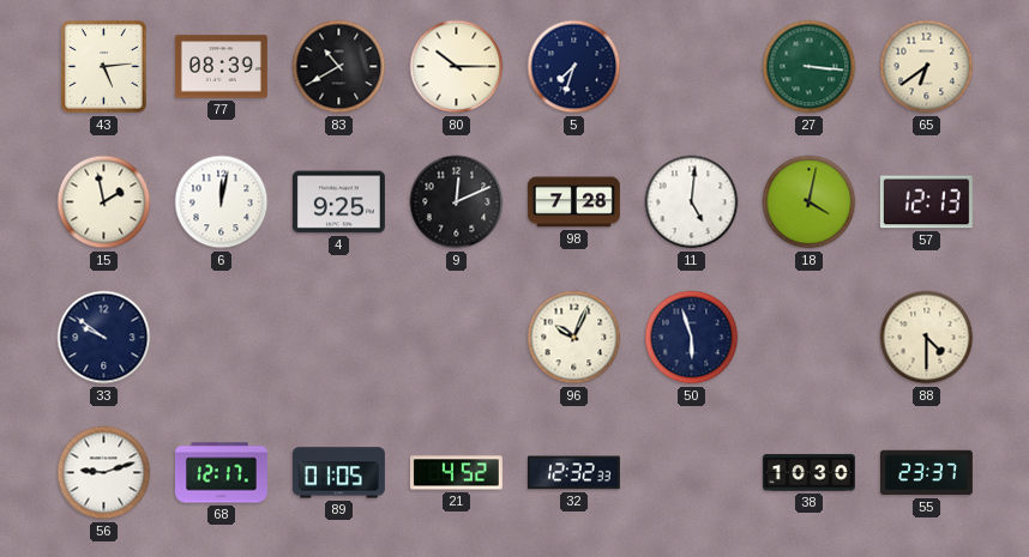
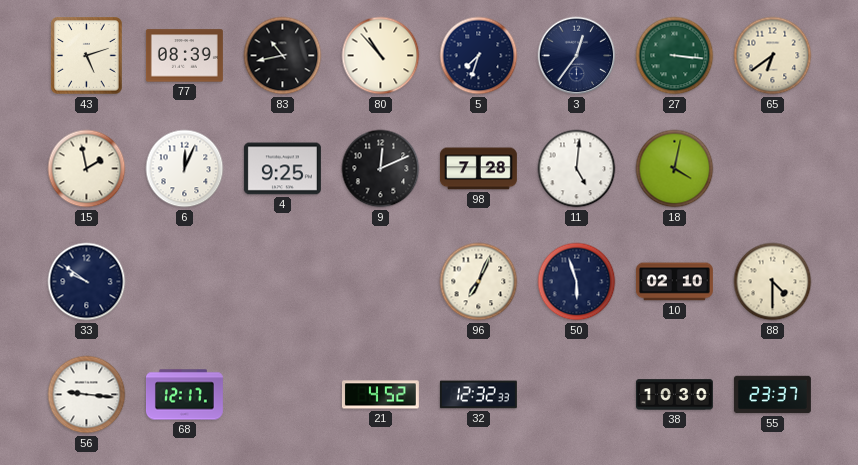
43: 5:14 -> 5:12
83: 10:40 -> 10:43
80: 10:15 -> 10:53
3: none -> 12:36
6: 12:02 -> 12:04
57: 12:13 -> none
96: 10:04 -> 7:04
10: none -> 02:10
56: 9:12 -> 9:16
89: 01:05 -> none
